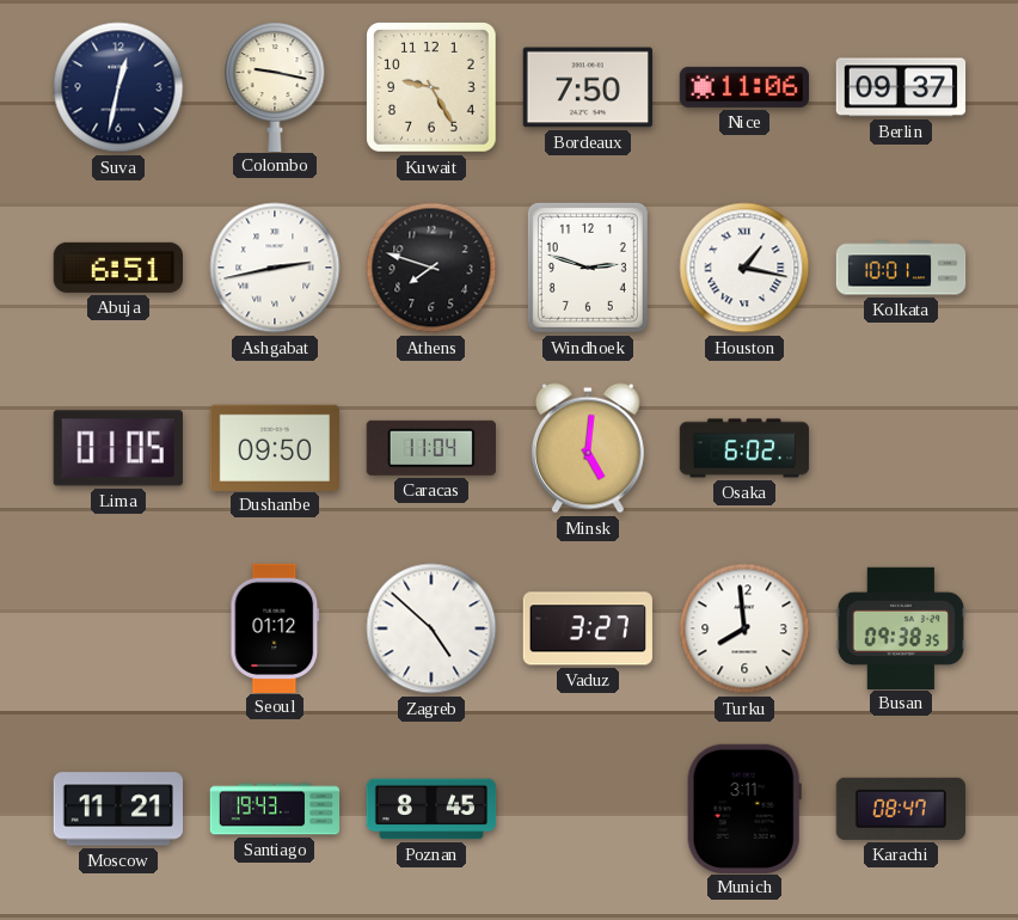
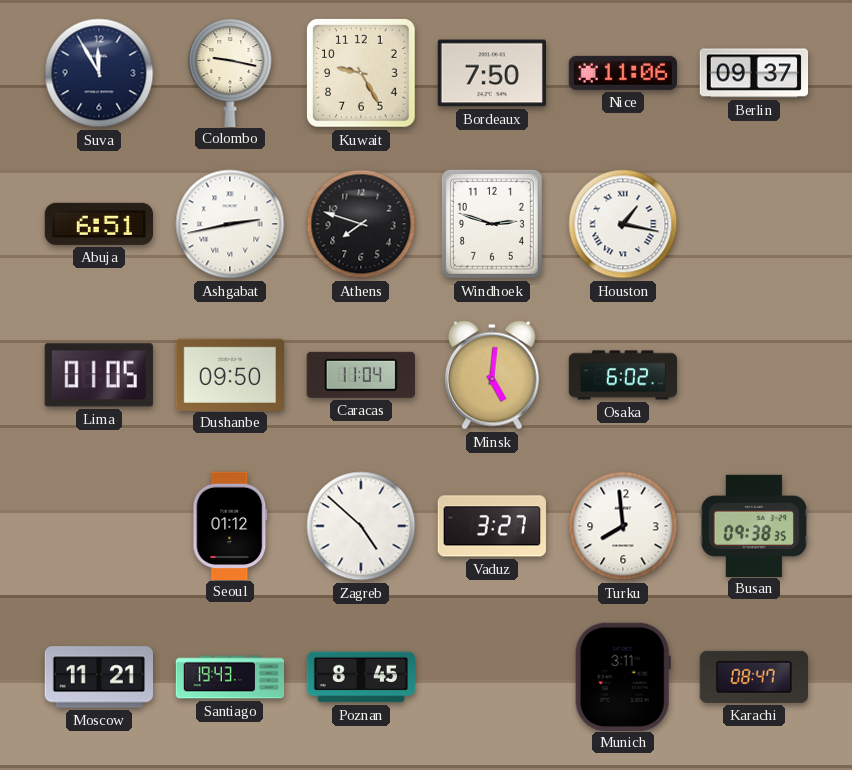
Suva: 12:32 -> 11:55
Kolkata: 10:01 -> none
